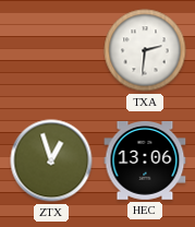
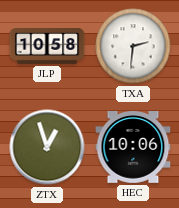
JLP: none -> 10:58
HEC: 13:06 -> 10:06
